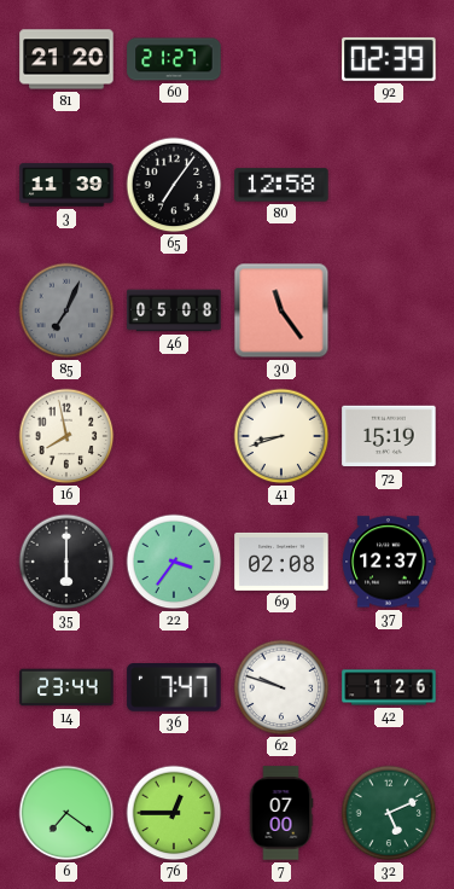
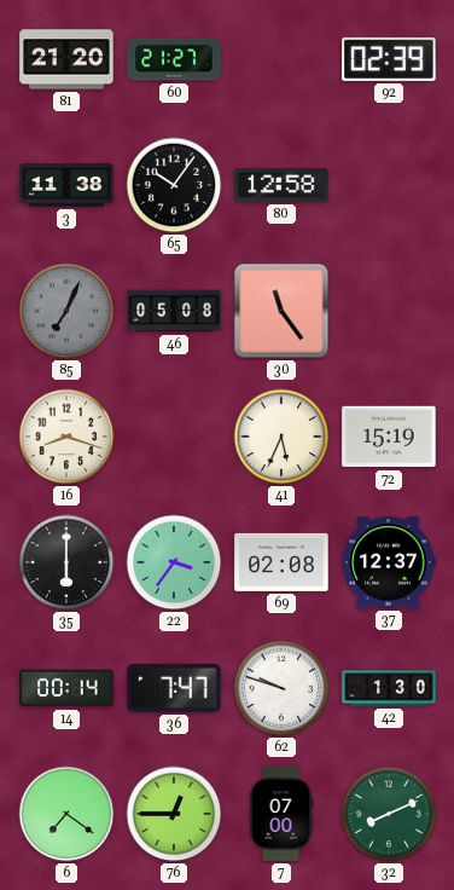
3: 11:39 -> 11:38
65: 7:06 -> 10:06
16: 7:58 -> 8:18
41: 8:42 -> 5:34
14: 23:44 -> 00:14
42: 1:26 -> 1:30
32: 5:11 -> 8:11
